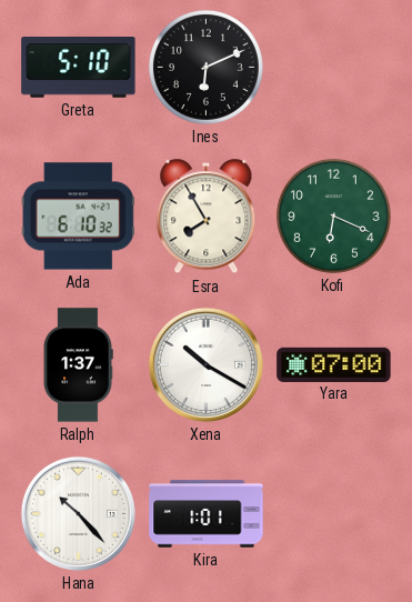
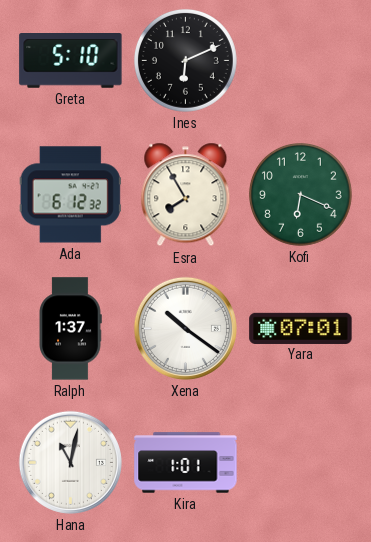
Ada: 6:10 -> 6:12
Xena: 10:20 -> 10:21
Yara: 07:00 -> 07:01
Hana: 10:23 -> 11:02
